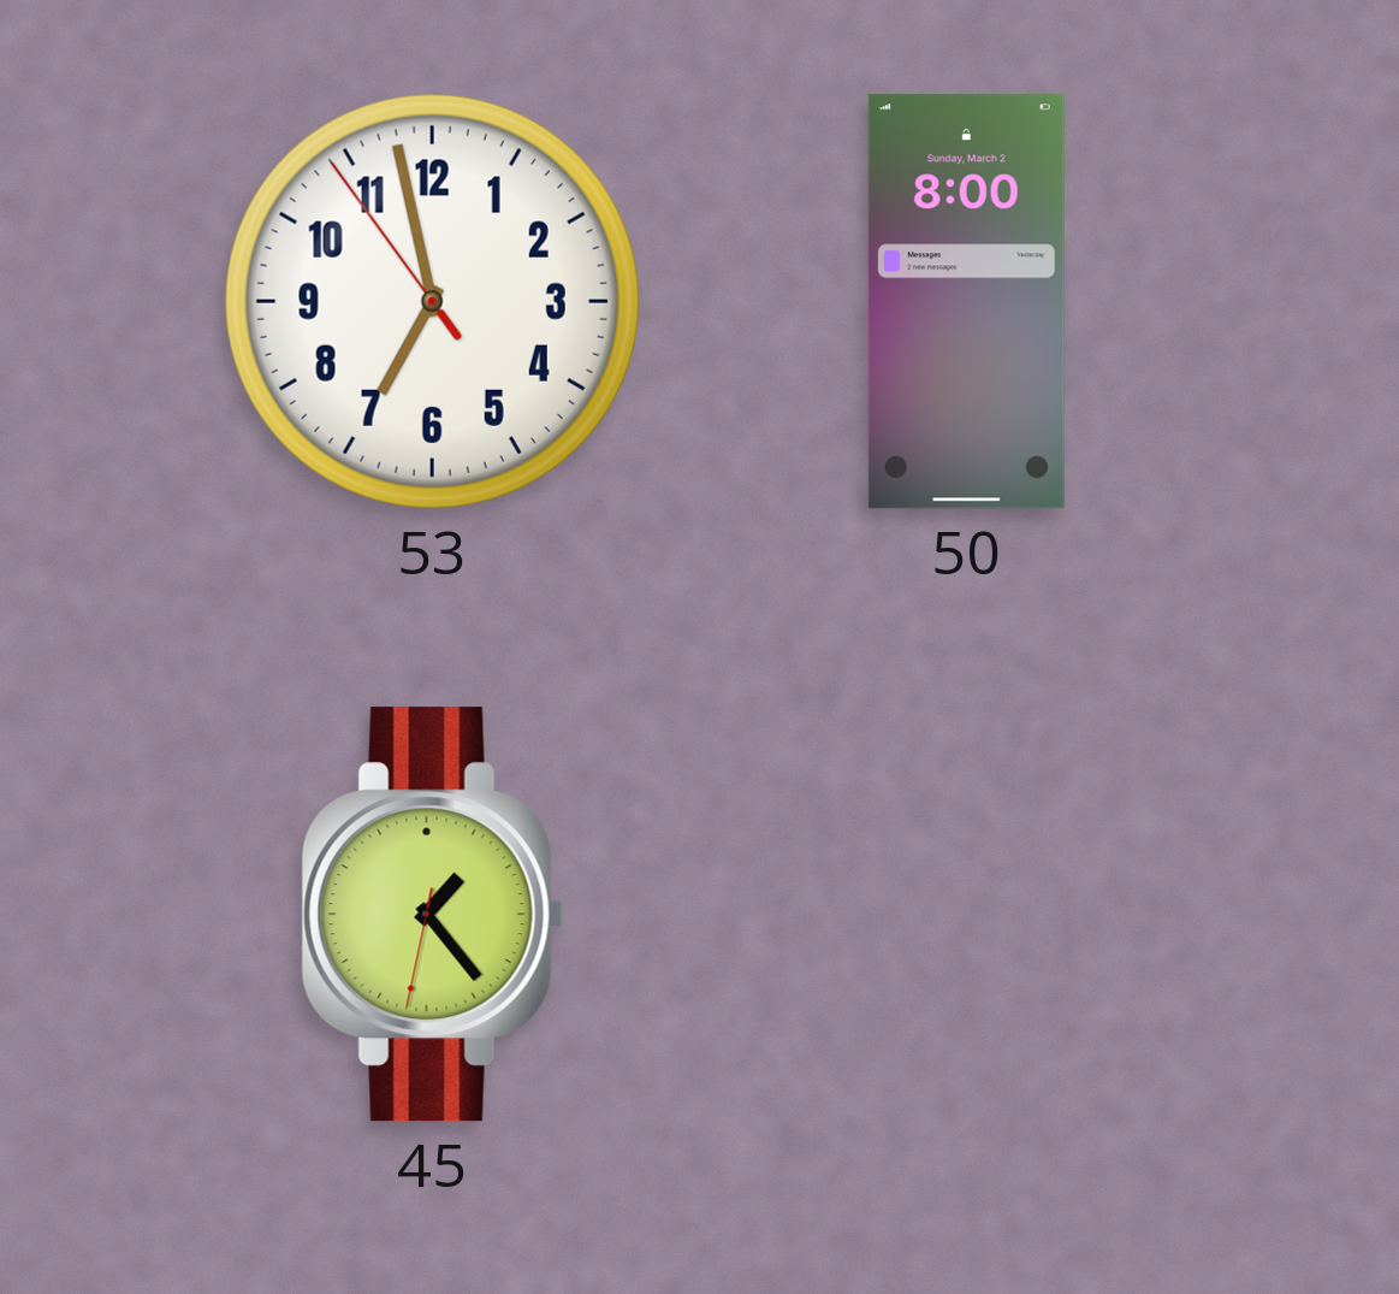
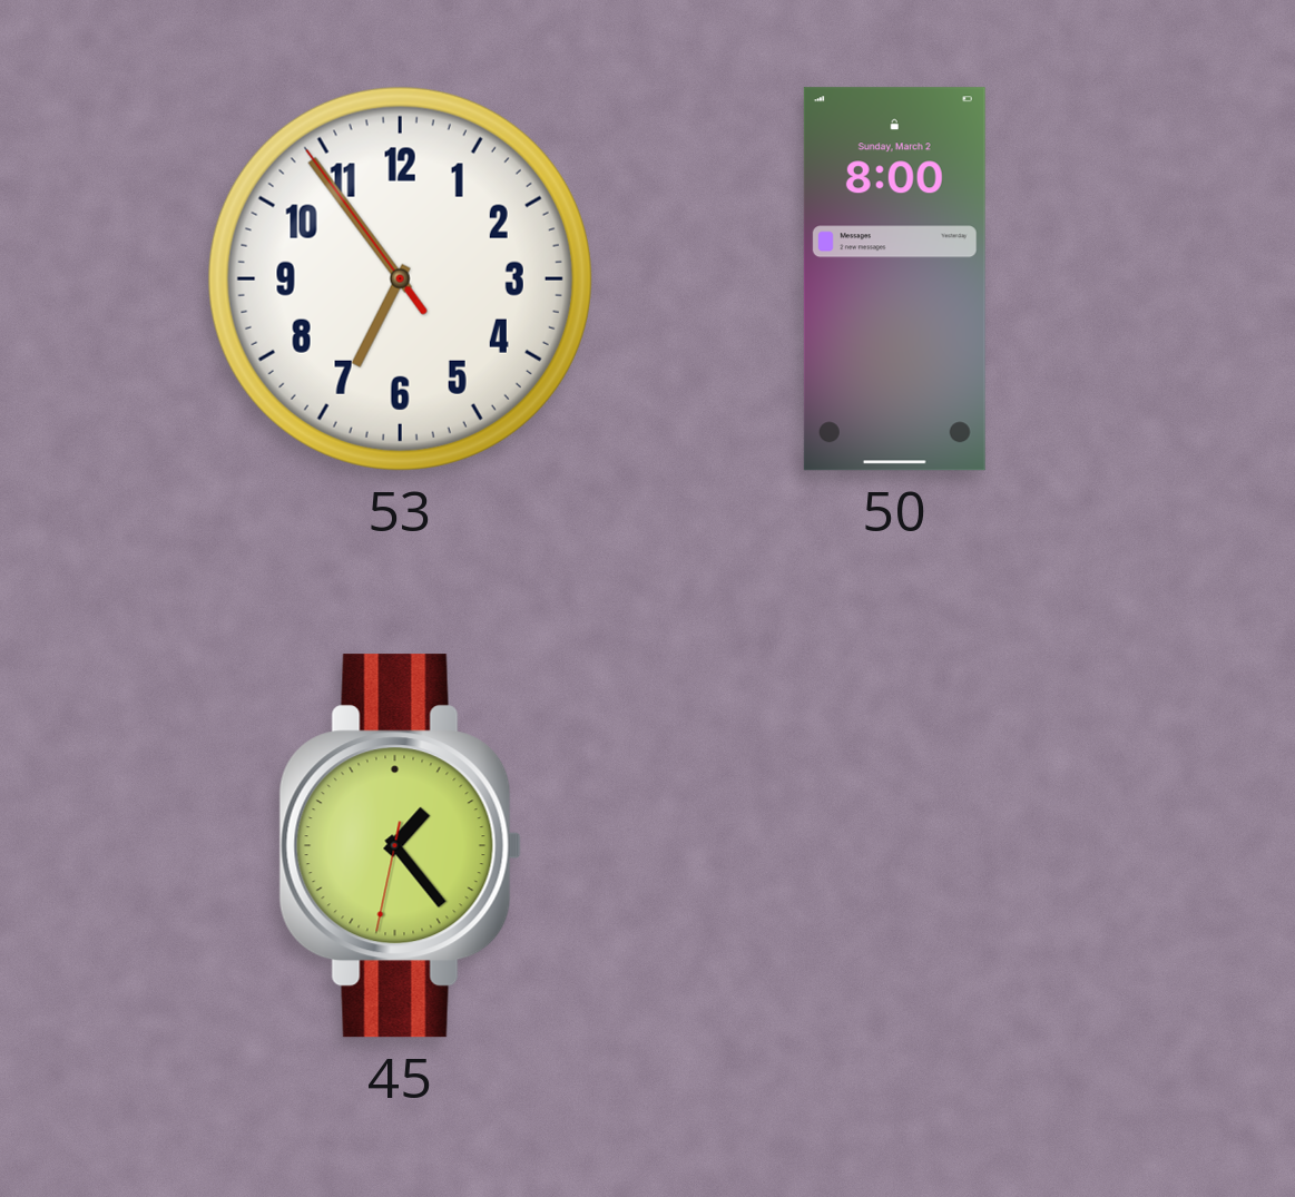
53: 6:57 -> 6:53
